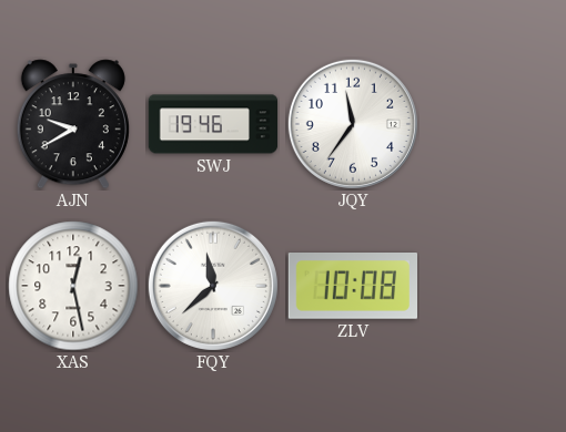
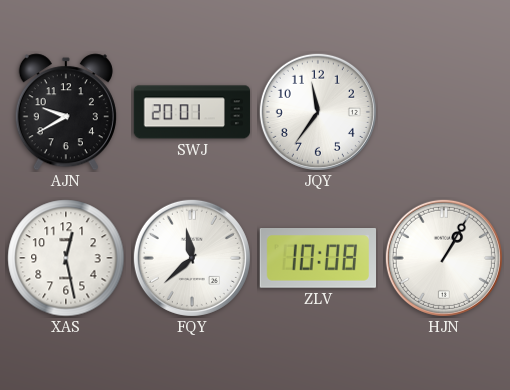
SWJ: 19:46 -> 20:01
HJN: none -> 1:05
